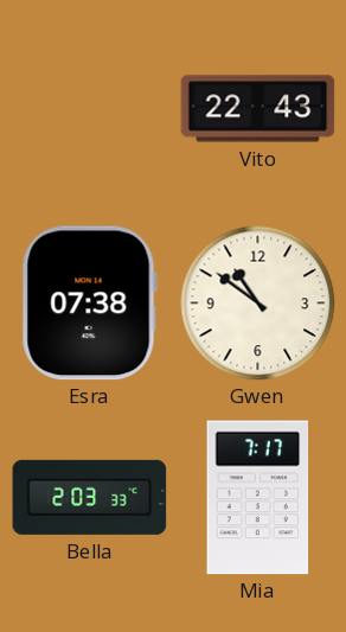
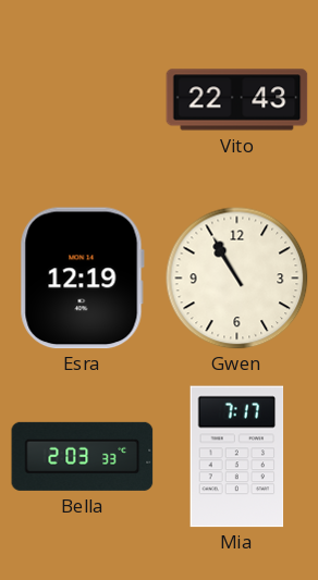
Esra: 07:38 -> 12:19
Gwen: 10:51 -> 10:55
